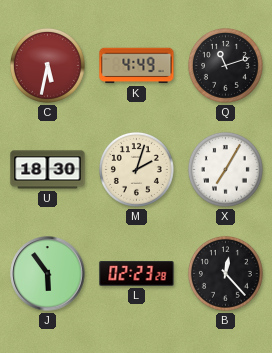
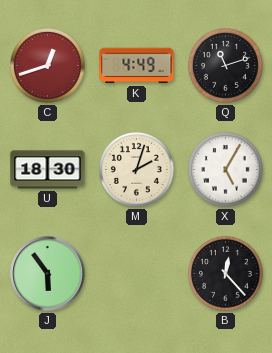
C: 5:32 -> 12:42
X: 7:05 -> 5:05
L: 02:23 -> none
